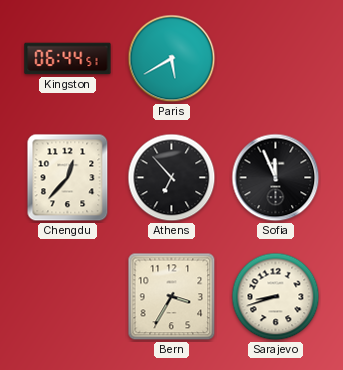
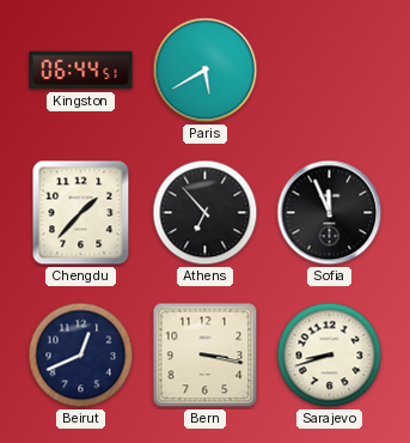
Chengdu: 12:37 -> 1:37
Beirut: none -> 12:41
Bern: 3:35 -> 3:17
